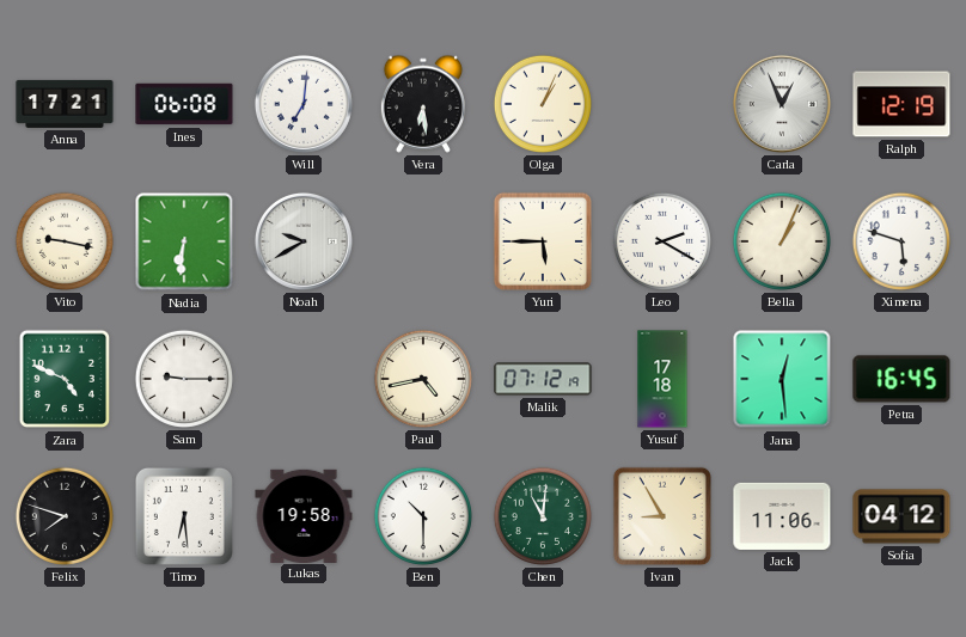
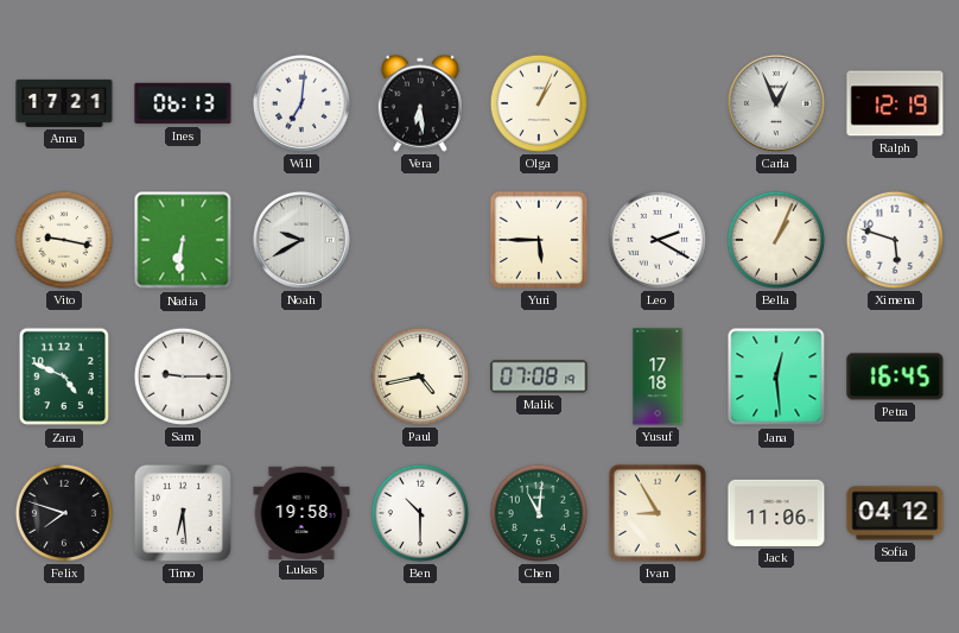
Ines: 06:08 -> 06:13
Malik: 07:12 -> 07:08
